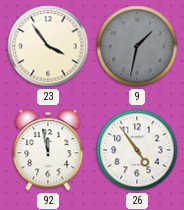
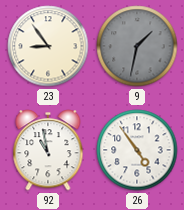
23: 3:54 -> 8:54
92: 11:58 -> 10:58
